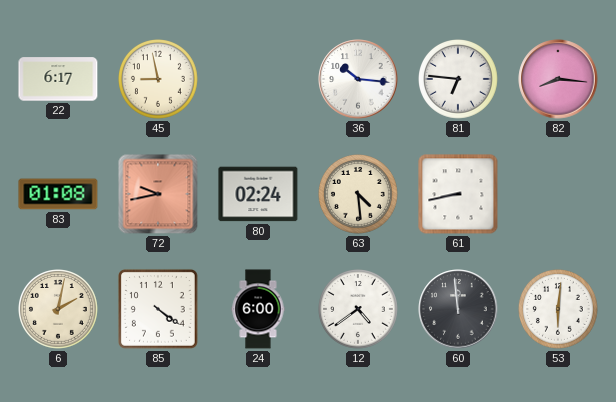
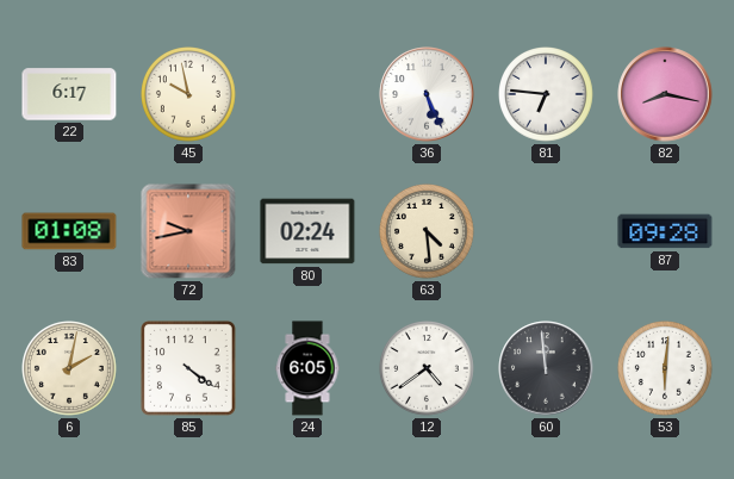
45: 8:58 -> 9:58
36: 10:16 -> 5:26
82: 8:16 -> 8:17
61: 8:43 -> none
87: none -> 09:28
24: 6:00 -> 6:05
